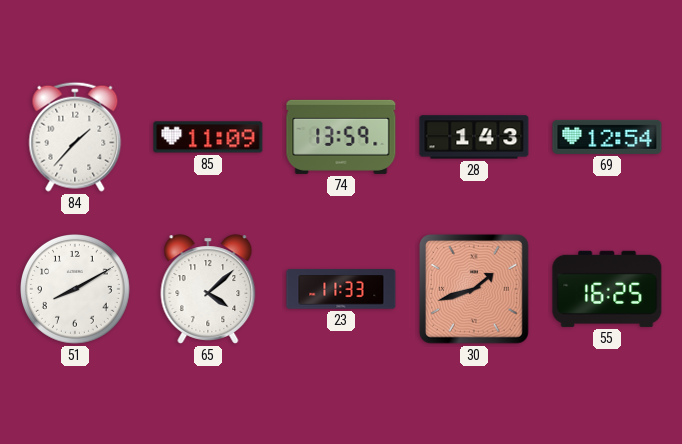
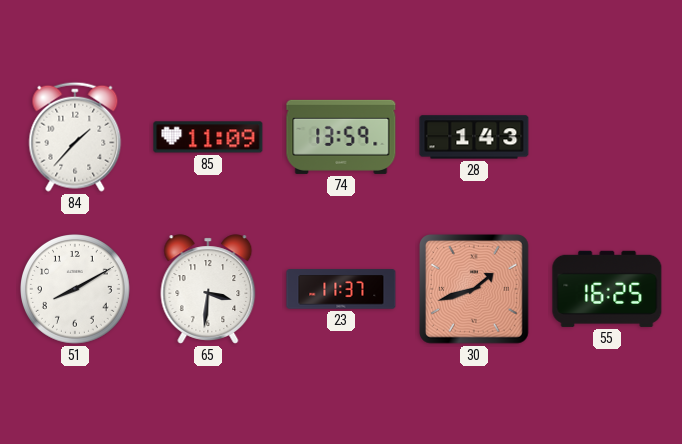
69: 12:54 -> none
65: 4:08 -> 3:31
23: 11:33 -> 11:37
